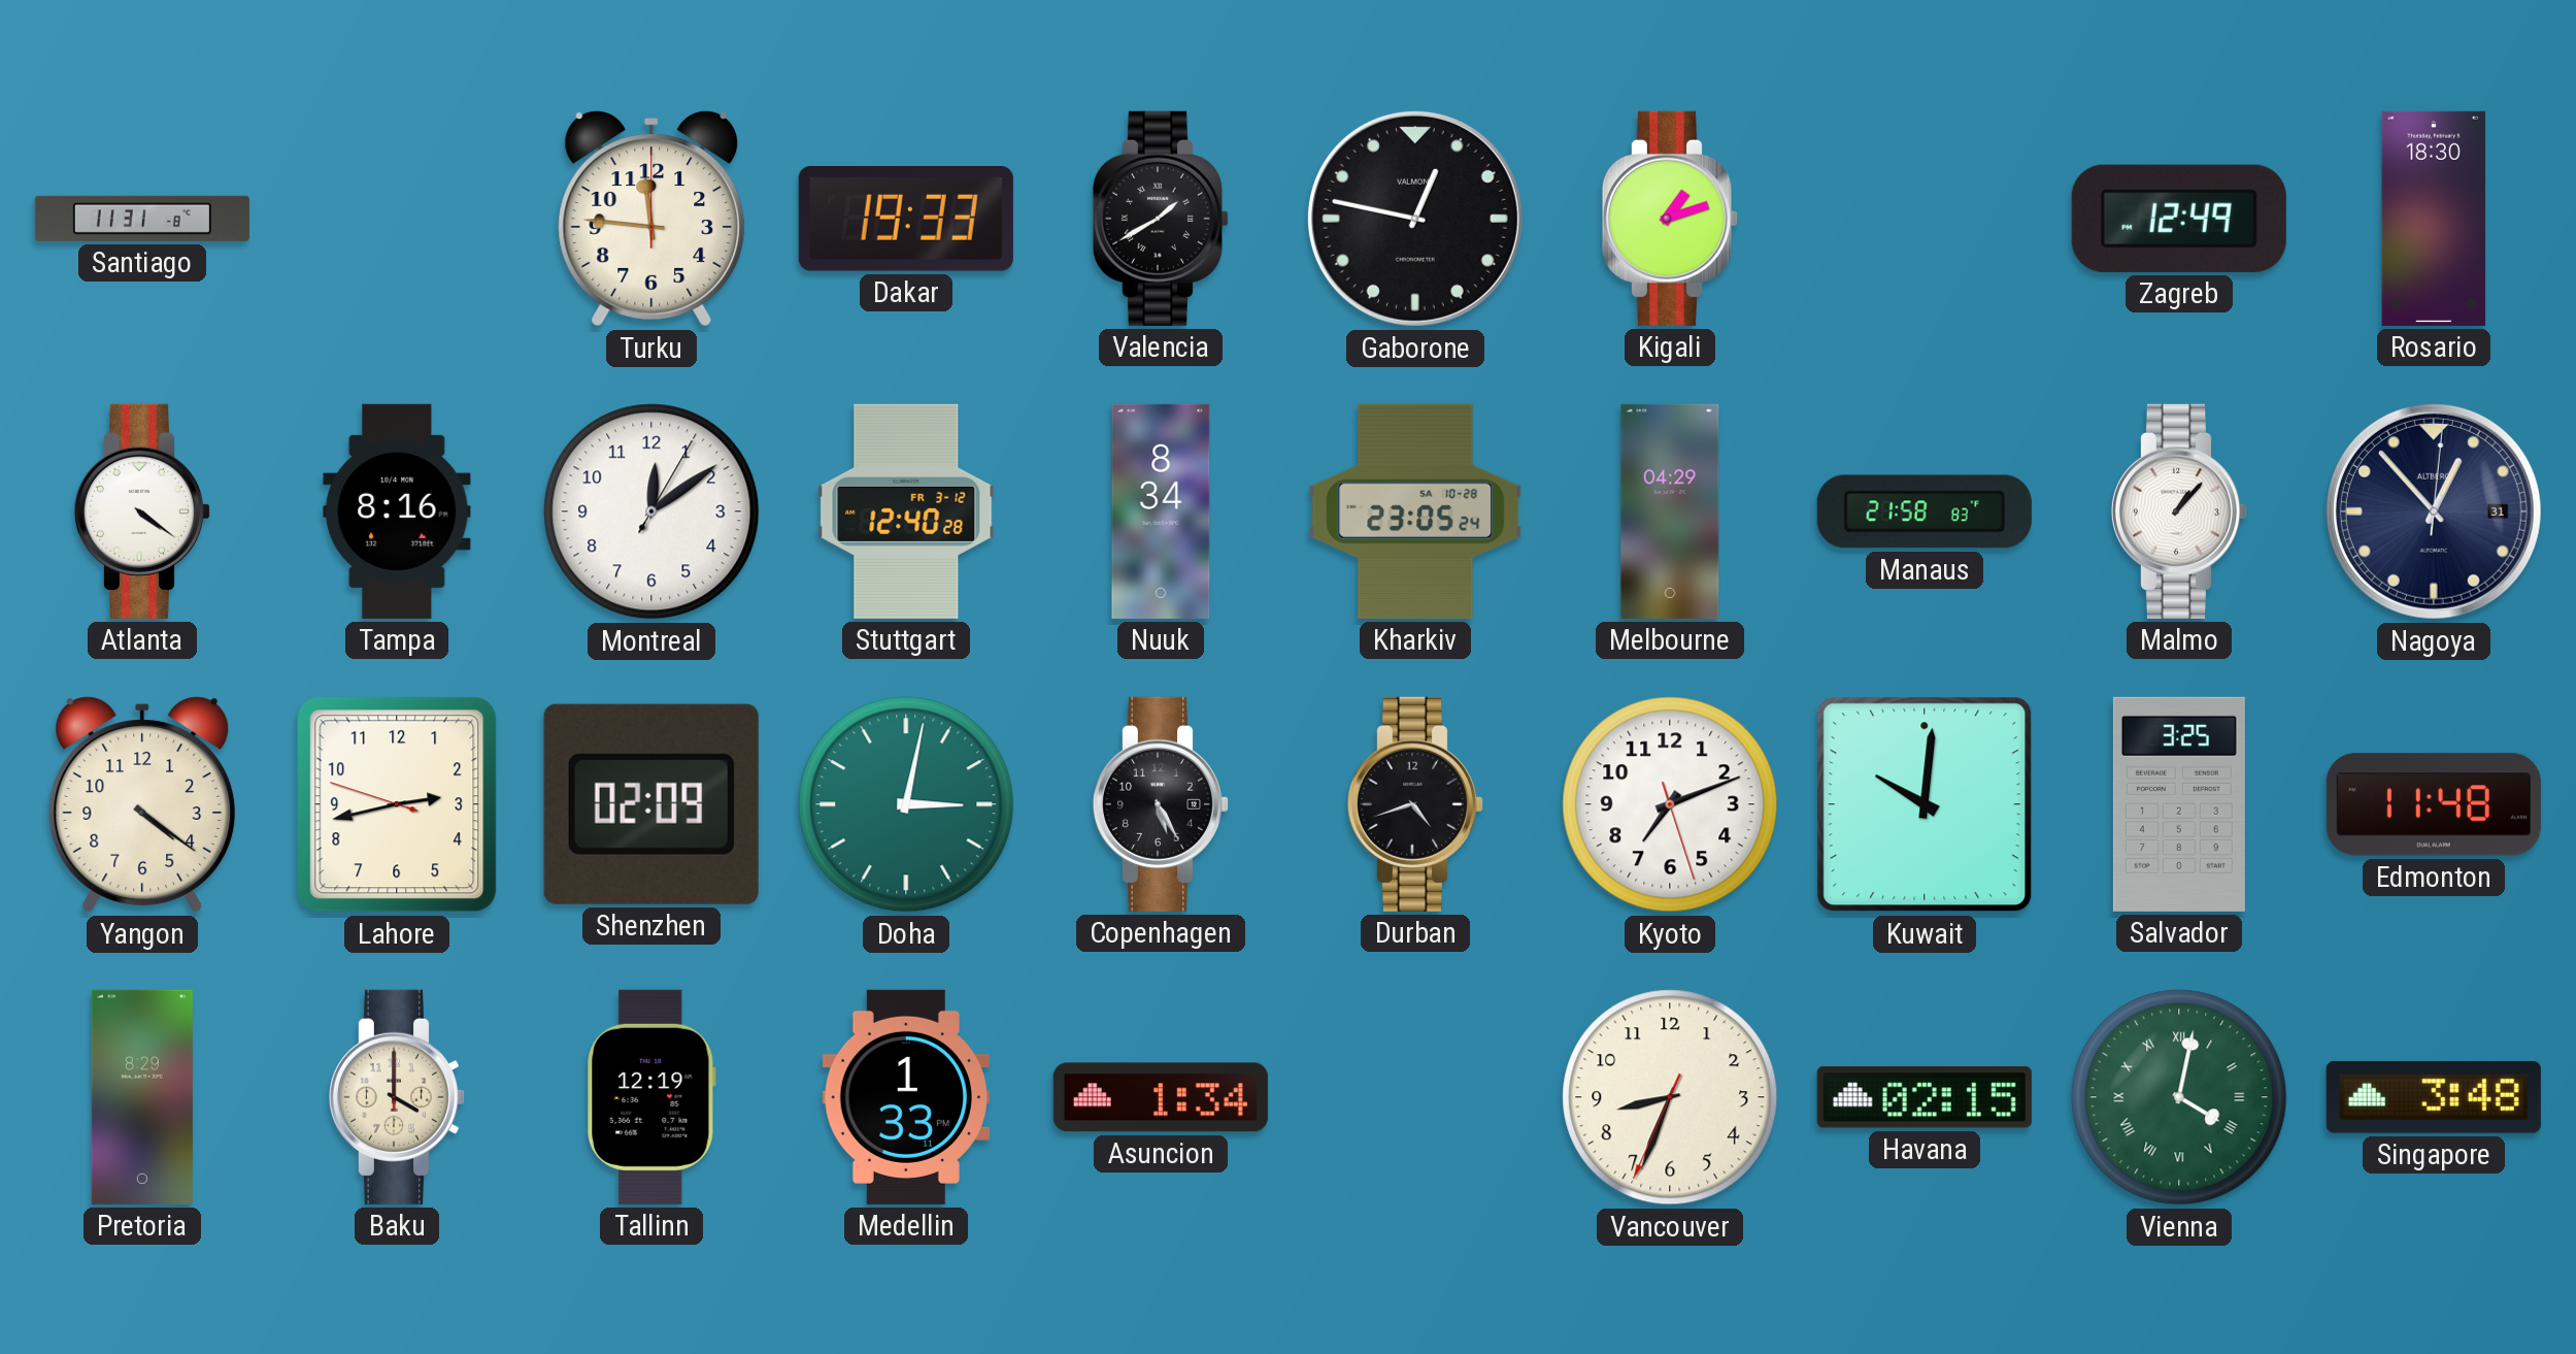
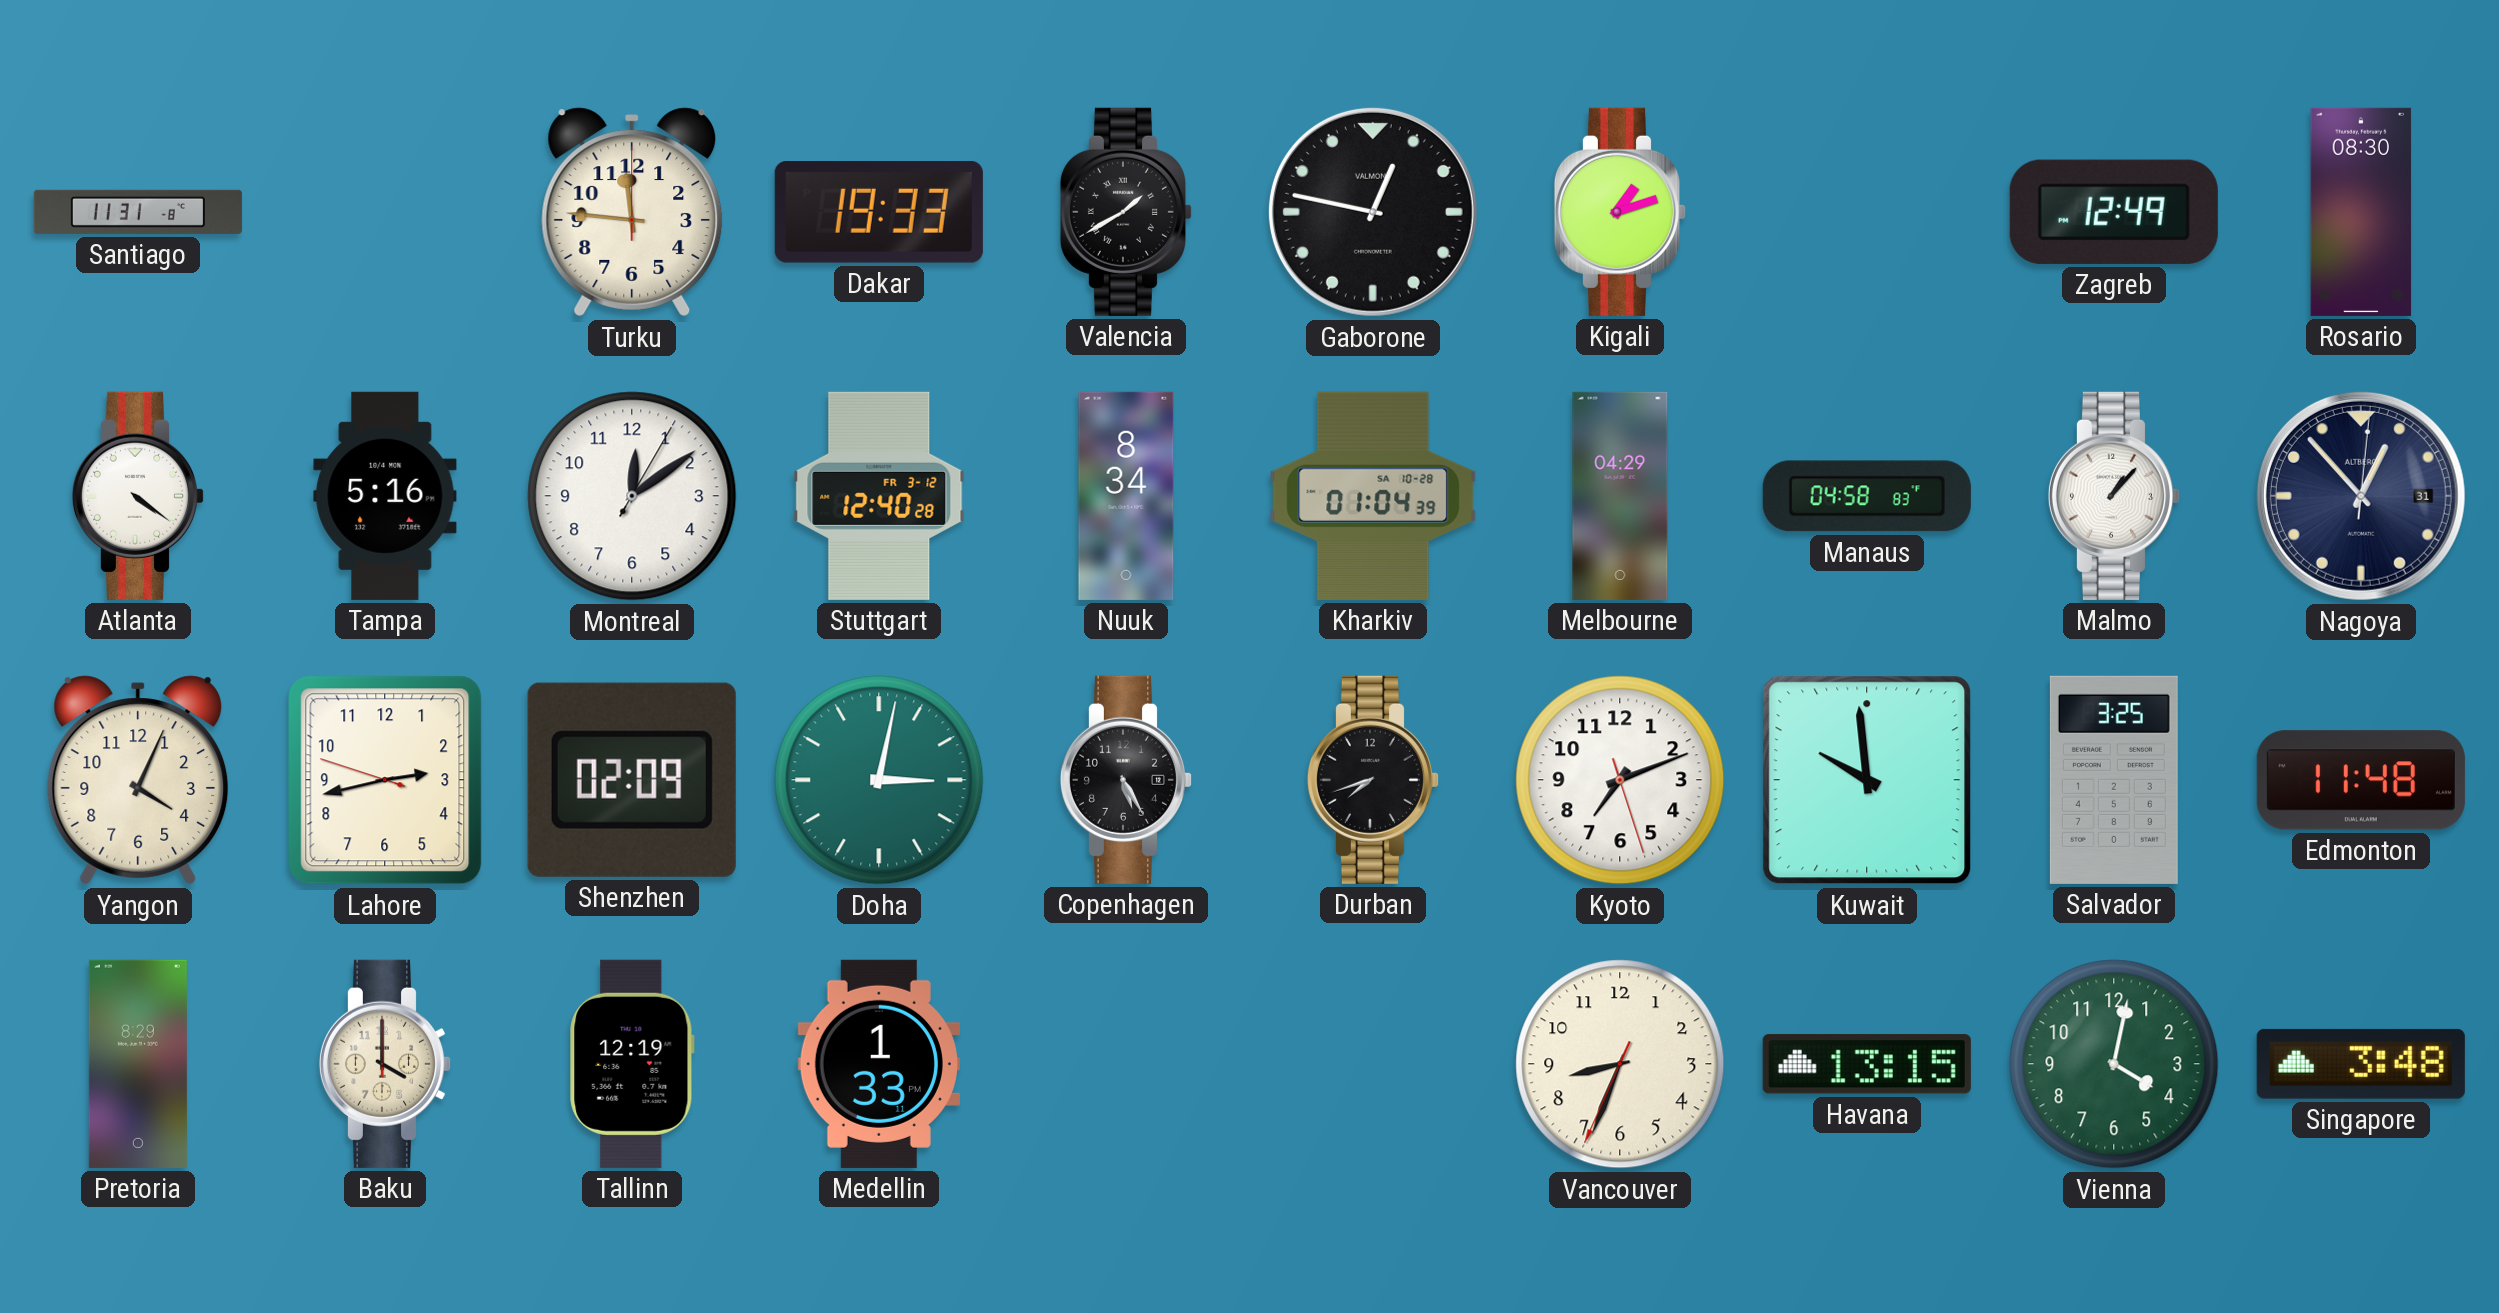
Rosario: 18:30 -> 08:30
Tampa: 8:16 -> 5:16
Kharkiv: 23:05 -> 01:04
Manaus: 21:58 -> 04:58
Yangon: 4:21 -> 4:04
Durban: 4:42 -> 7:42
Kuwait: 10:01 -> 9:59
Asuncion: 1:34 -> none
Havana: 02:15 -> 13:15
Vienna numerals: Roman -> Arabic
